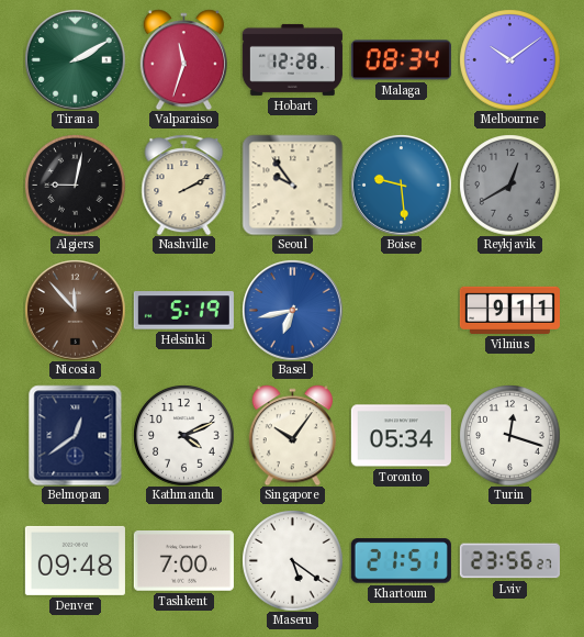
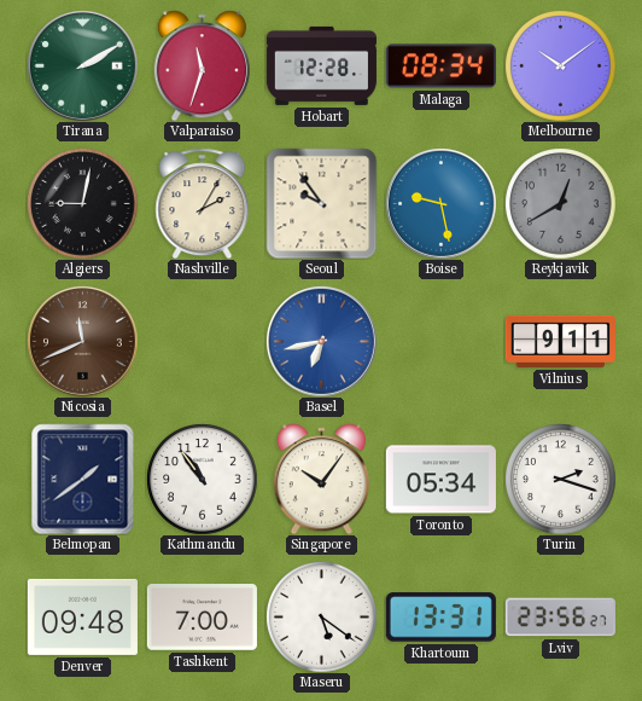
Nashville: 2:10 -> 2:05
Boise: 9:29 -> 9:28
Nicosia: 11:53 -> 11:41
Helsinki: 5:19 -> none
Belmopan: 12:39 -> 1:39
Kathmandu: 4:11 -> 10:54
Turin: 12:18 -> 2:18
Khartoum: 21:51 -> 13:31
